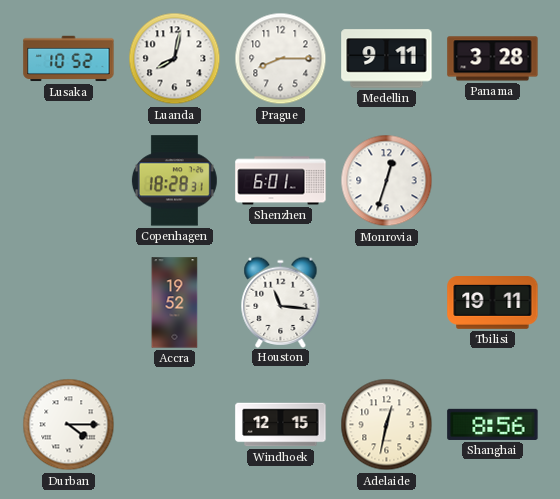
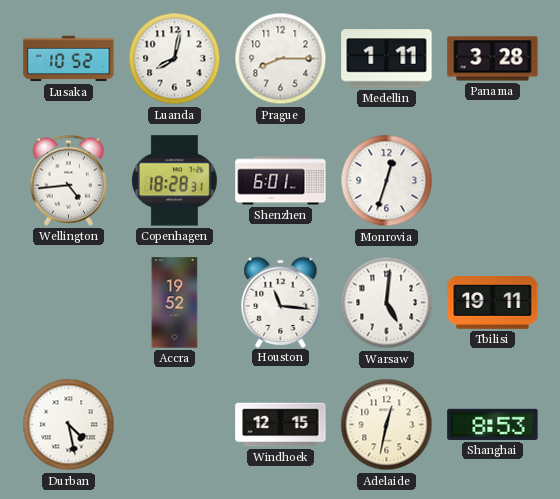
Medellin: 9:11 -> 1:11
Wellington: none -> 4:44
Warsaw: none -> 5:01
Durban: 4:15 -> 4:28
Shanghai: 8:56 -> 8:53
